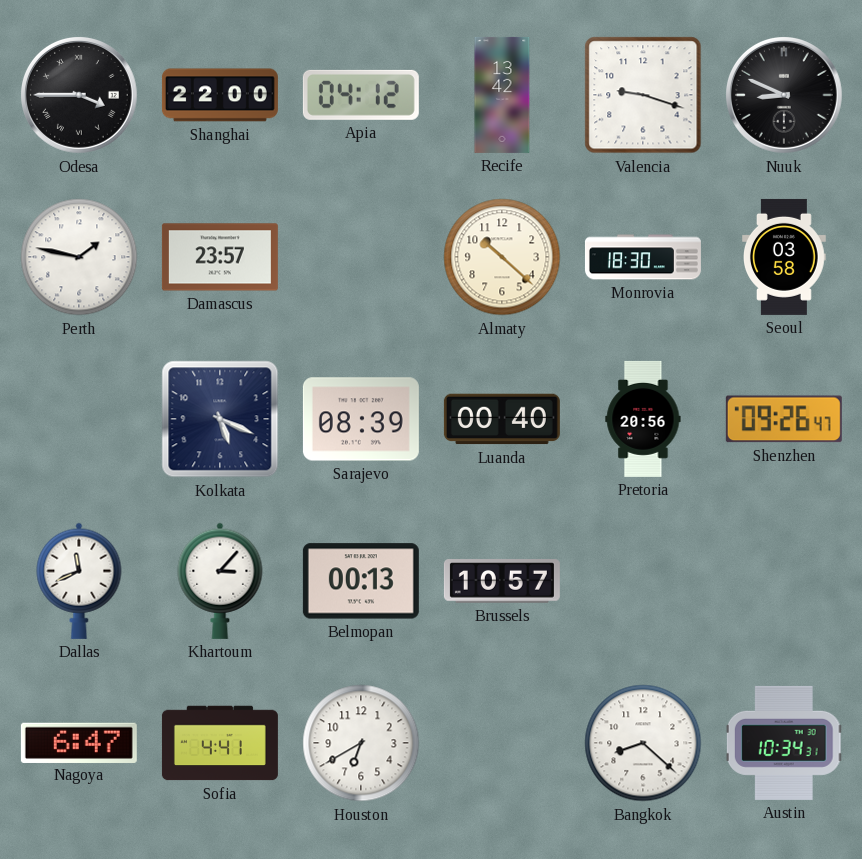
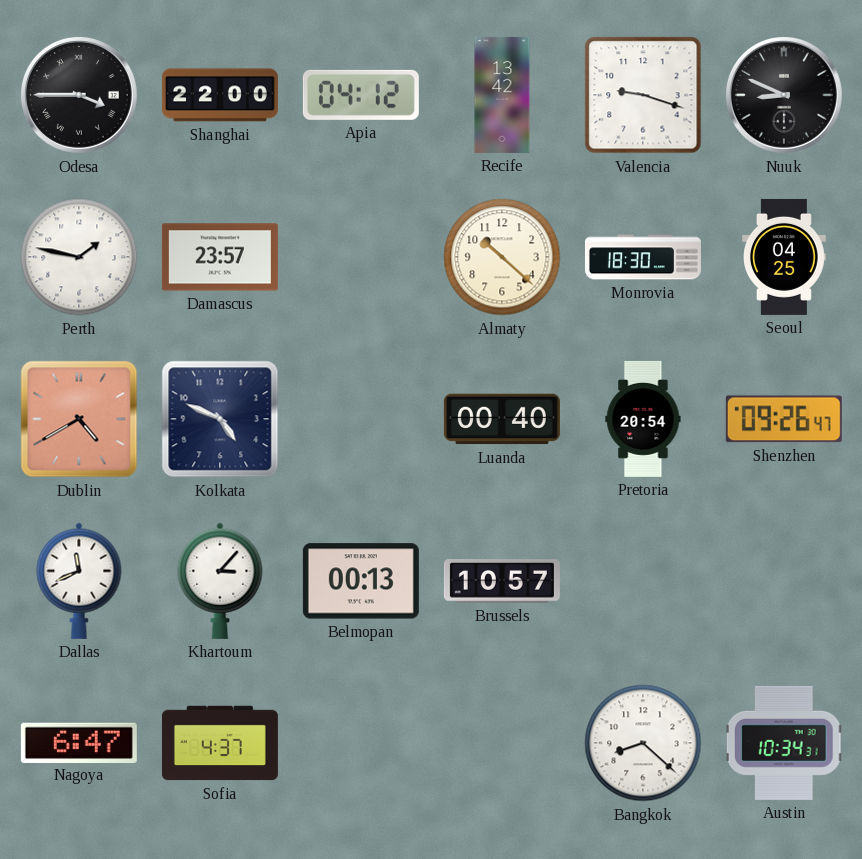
Seoul: 03:58 -> 04:25
Dublin: none -> 4:40
Kolkata: 5:19 -> 4:49
Sarajevo: 08:39 -> none
Pretoria: 20:56 -> 20:54
Sofia: 4:41 -> 4:37
Houston: 6:40 -> none
